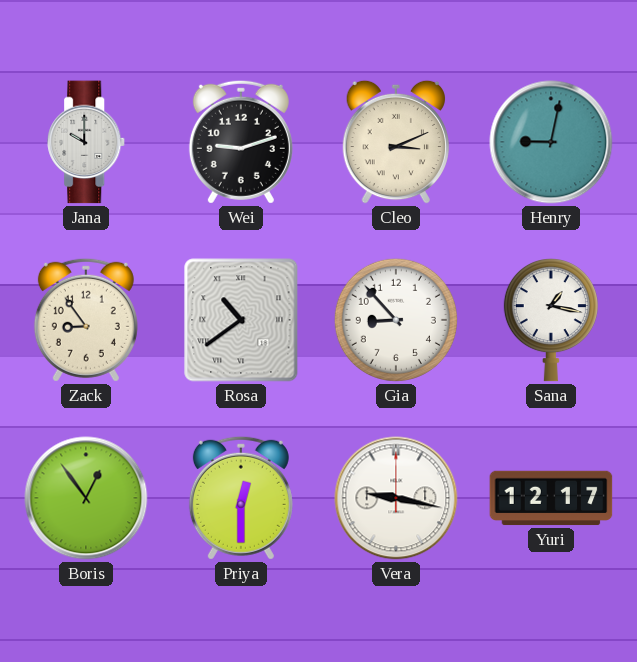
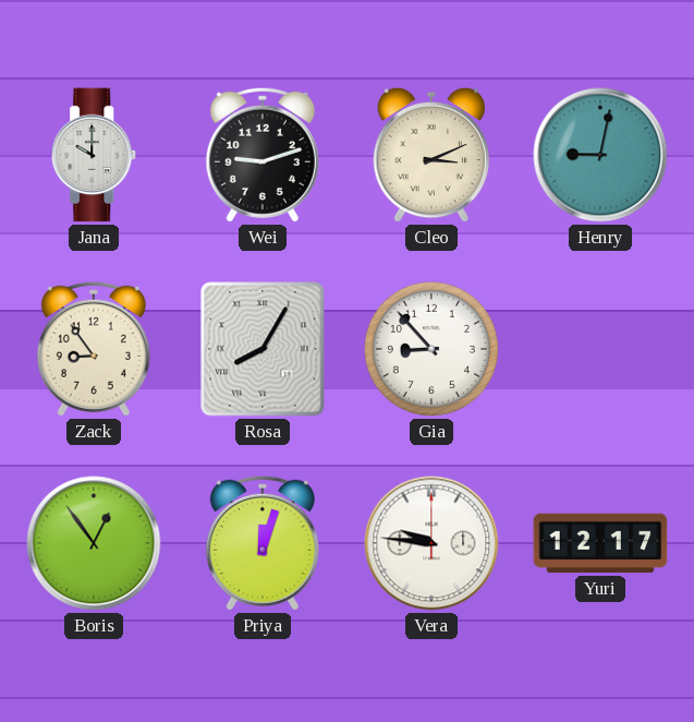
Rosa: 10:39 -> 8:05
Sana: 1:17 -> none
Priya: 12:30 -> 12:03
Vera: 9:17 -> 9:46
